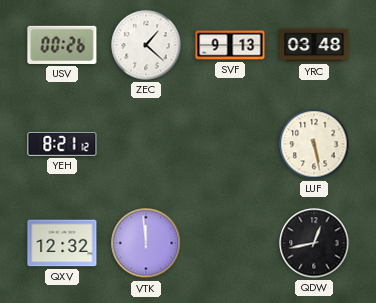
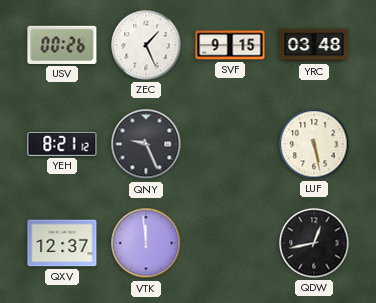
ZEC: 1:22 -> 1:26
SVF: 9:13 -> 9:15
QNY: none -> 9:26
QXV: 12:32 -> 12:37
